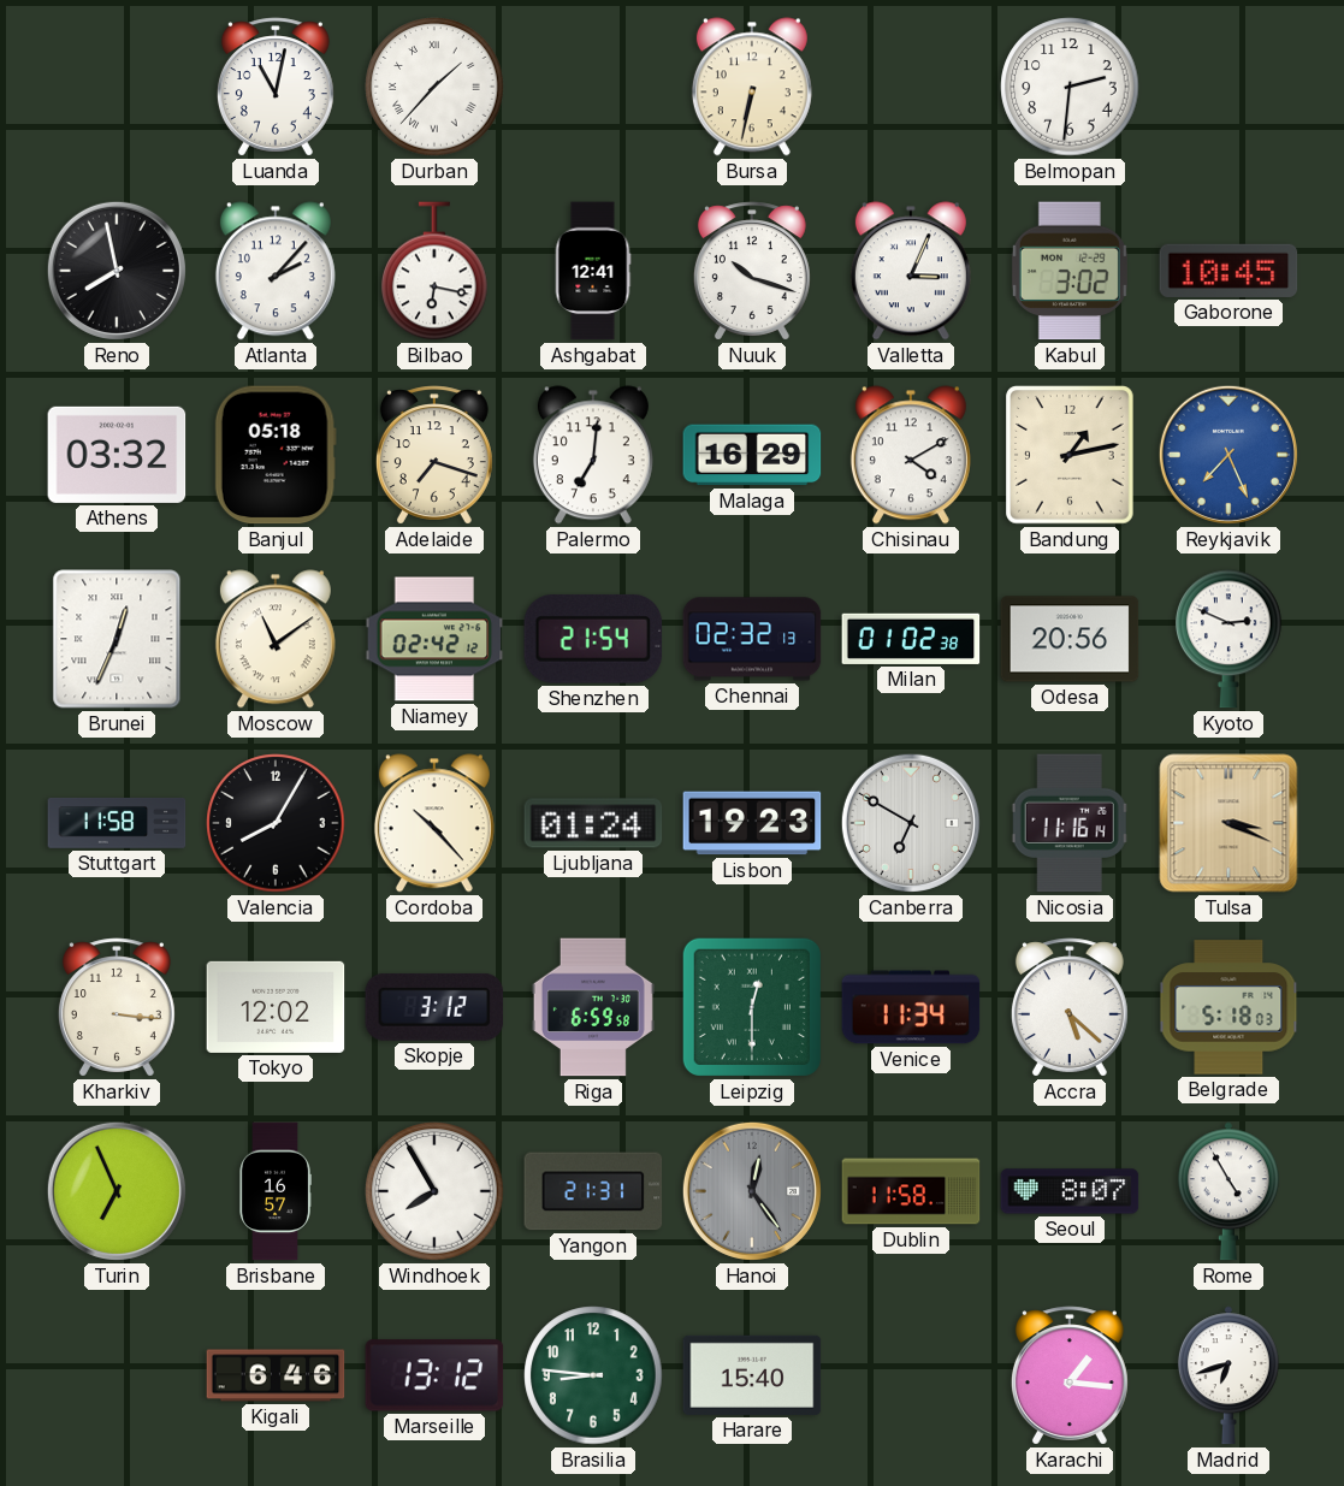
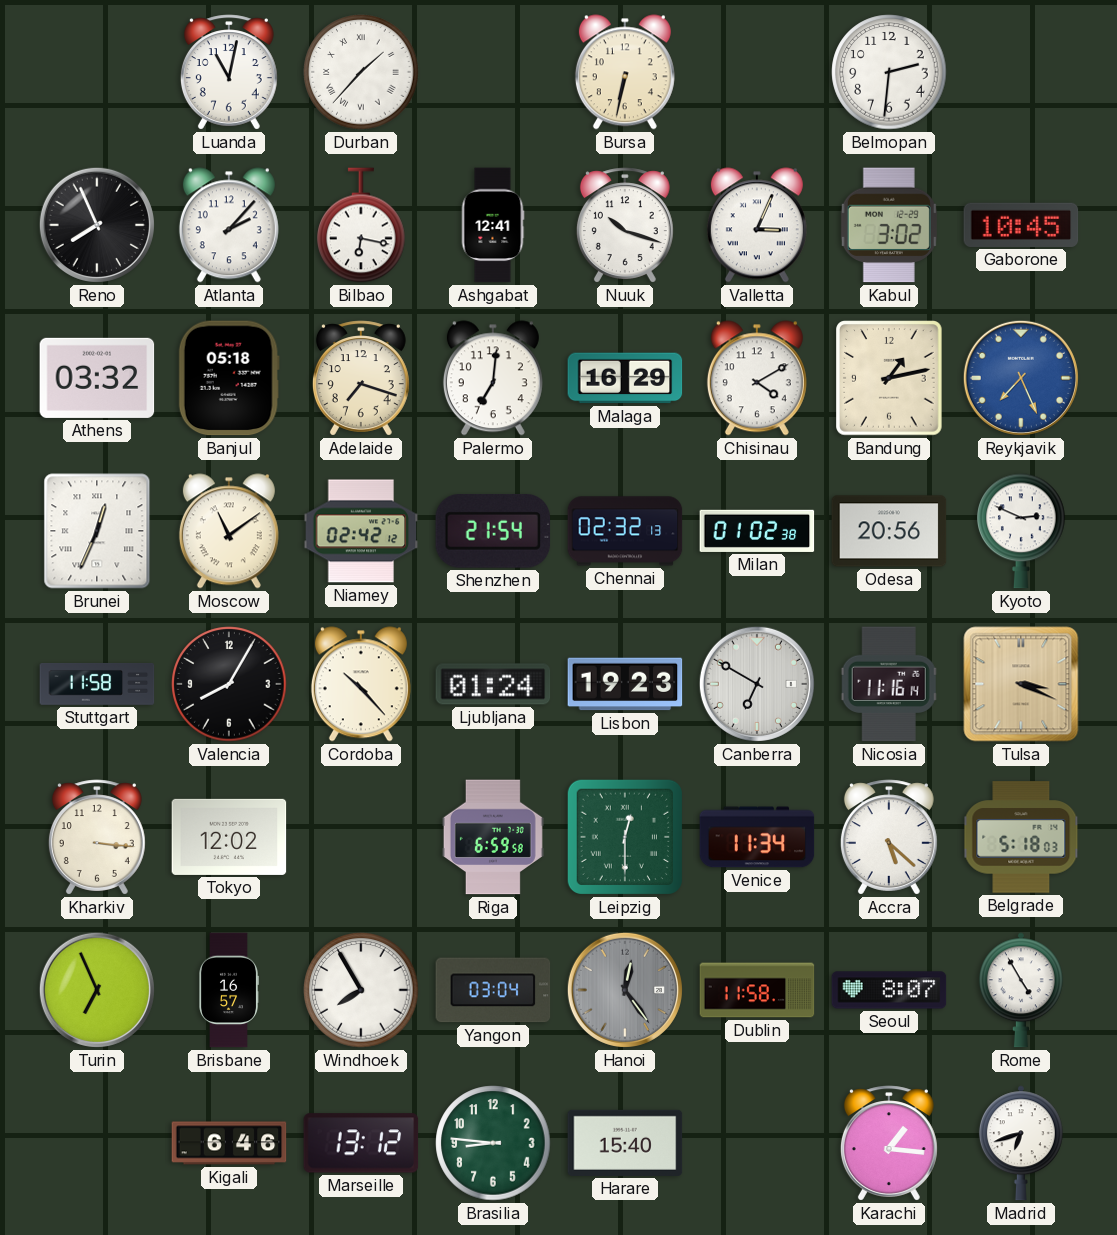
Reno: 7:58 -> 7:56
Skopje: 3:12 -> none
Yangon: 21:31 -> 03:04
